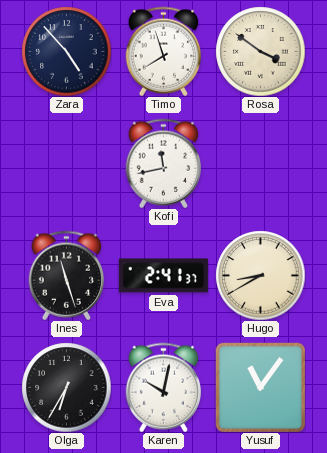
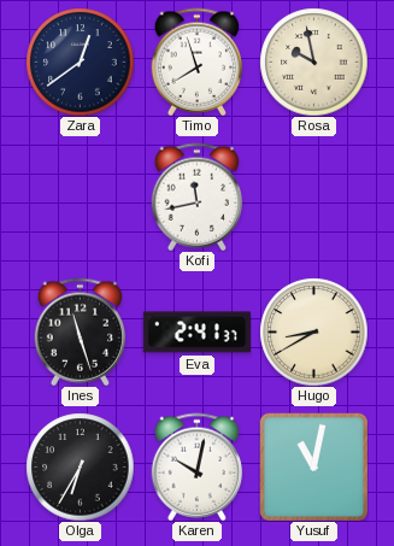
Zara: 4:53 -> 12:39
Rosa: 3:51 -> 9:58
Yusuf: 11:06 -> 11:02
